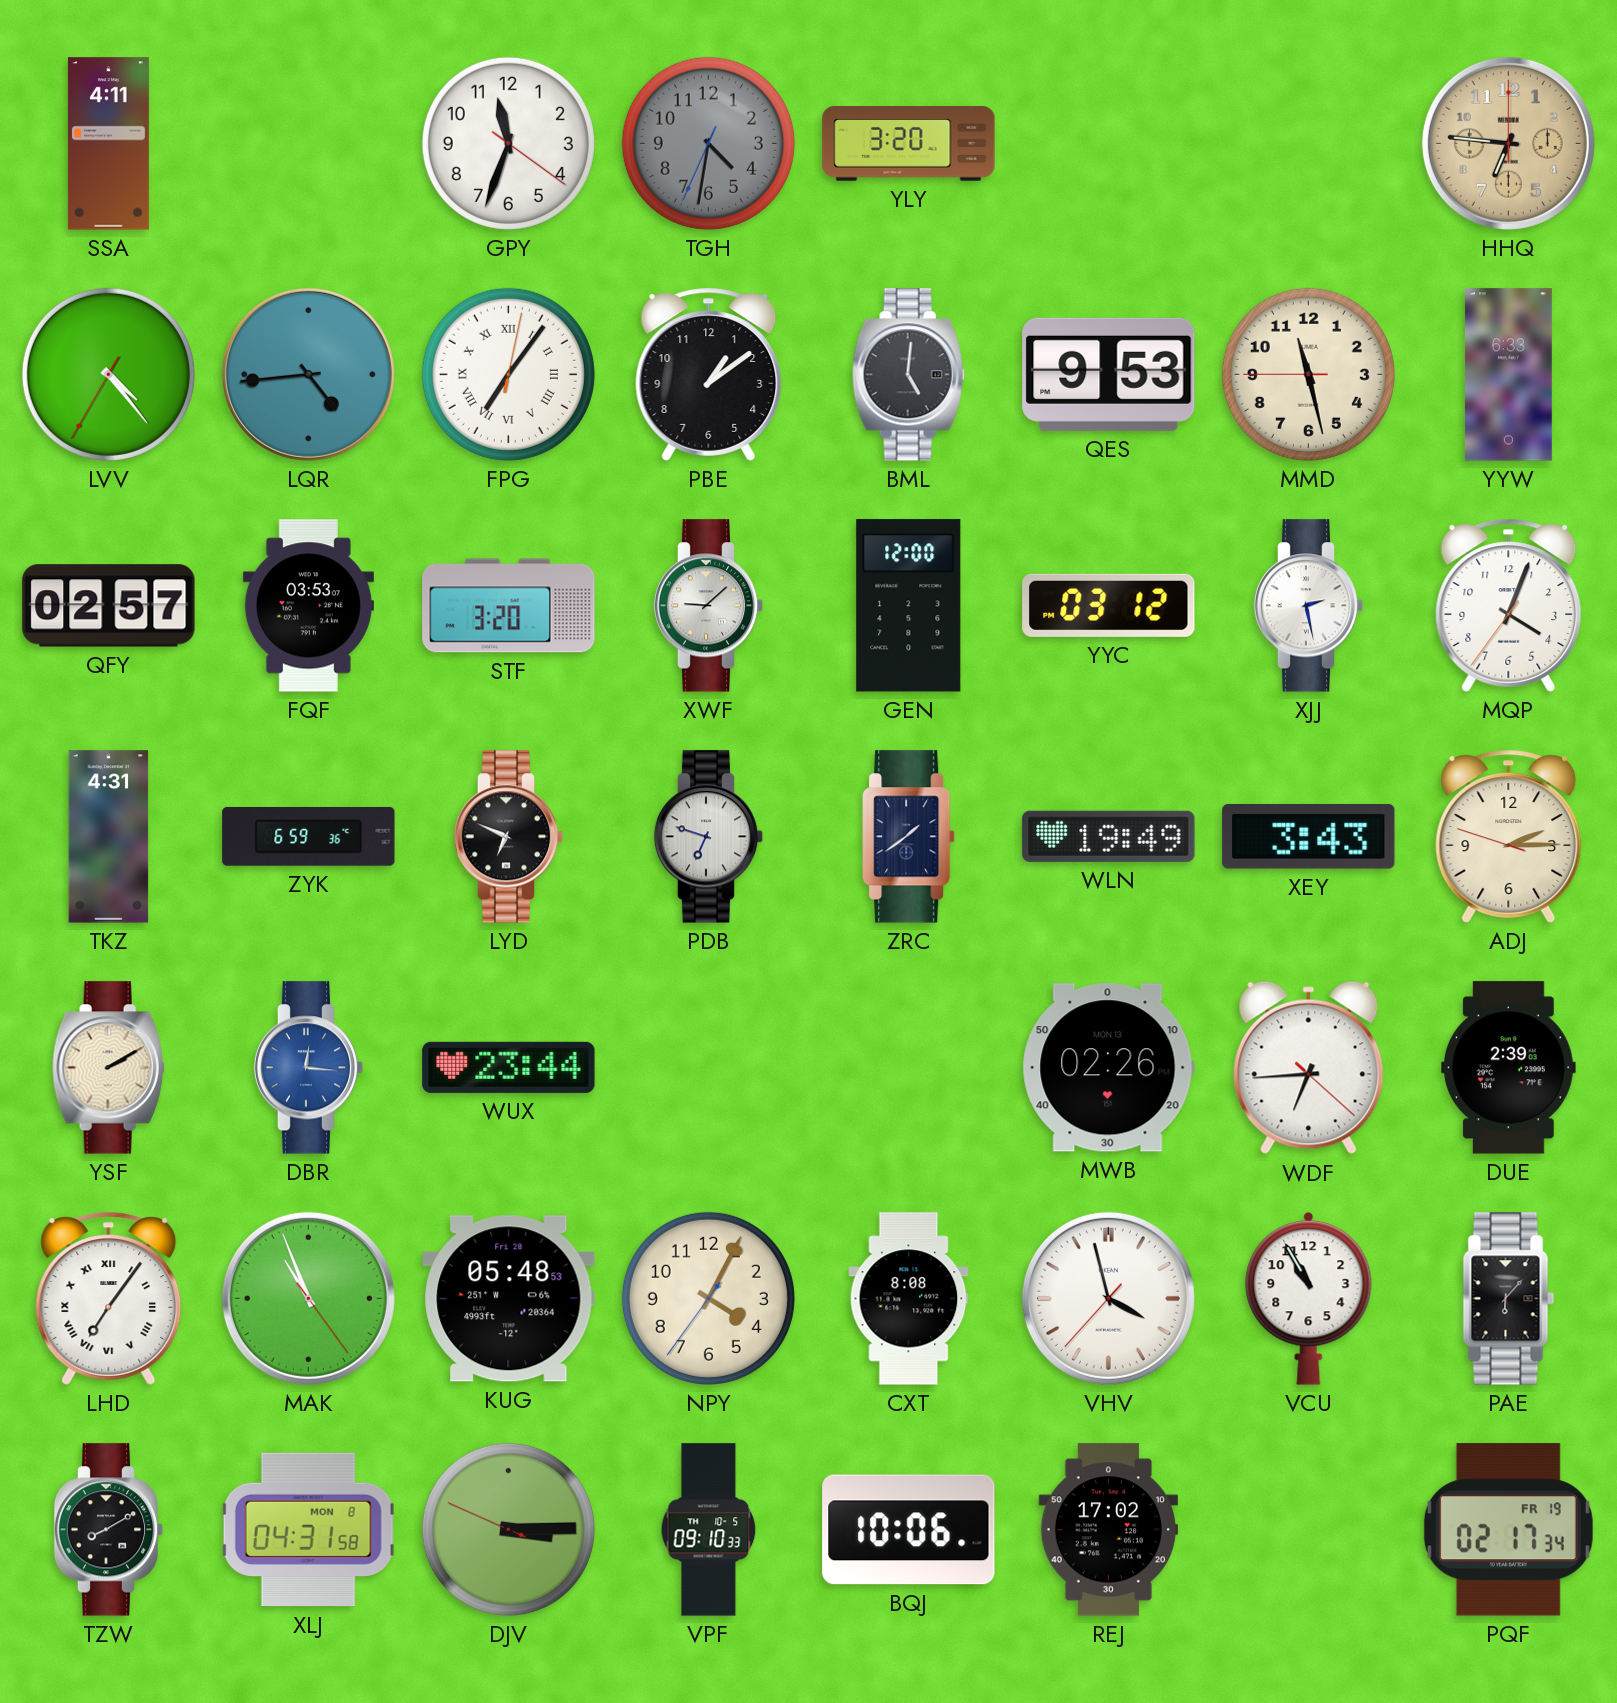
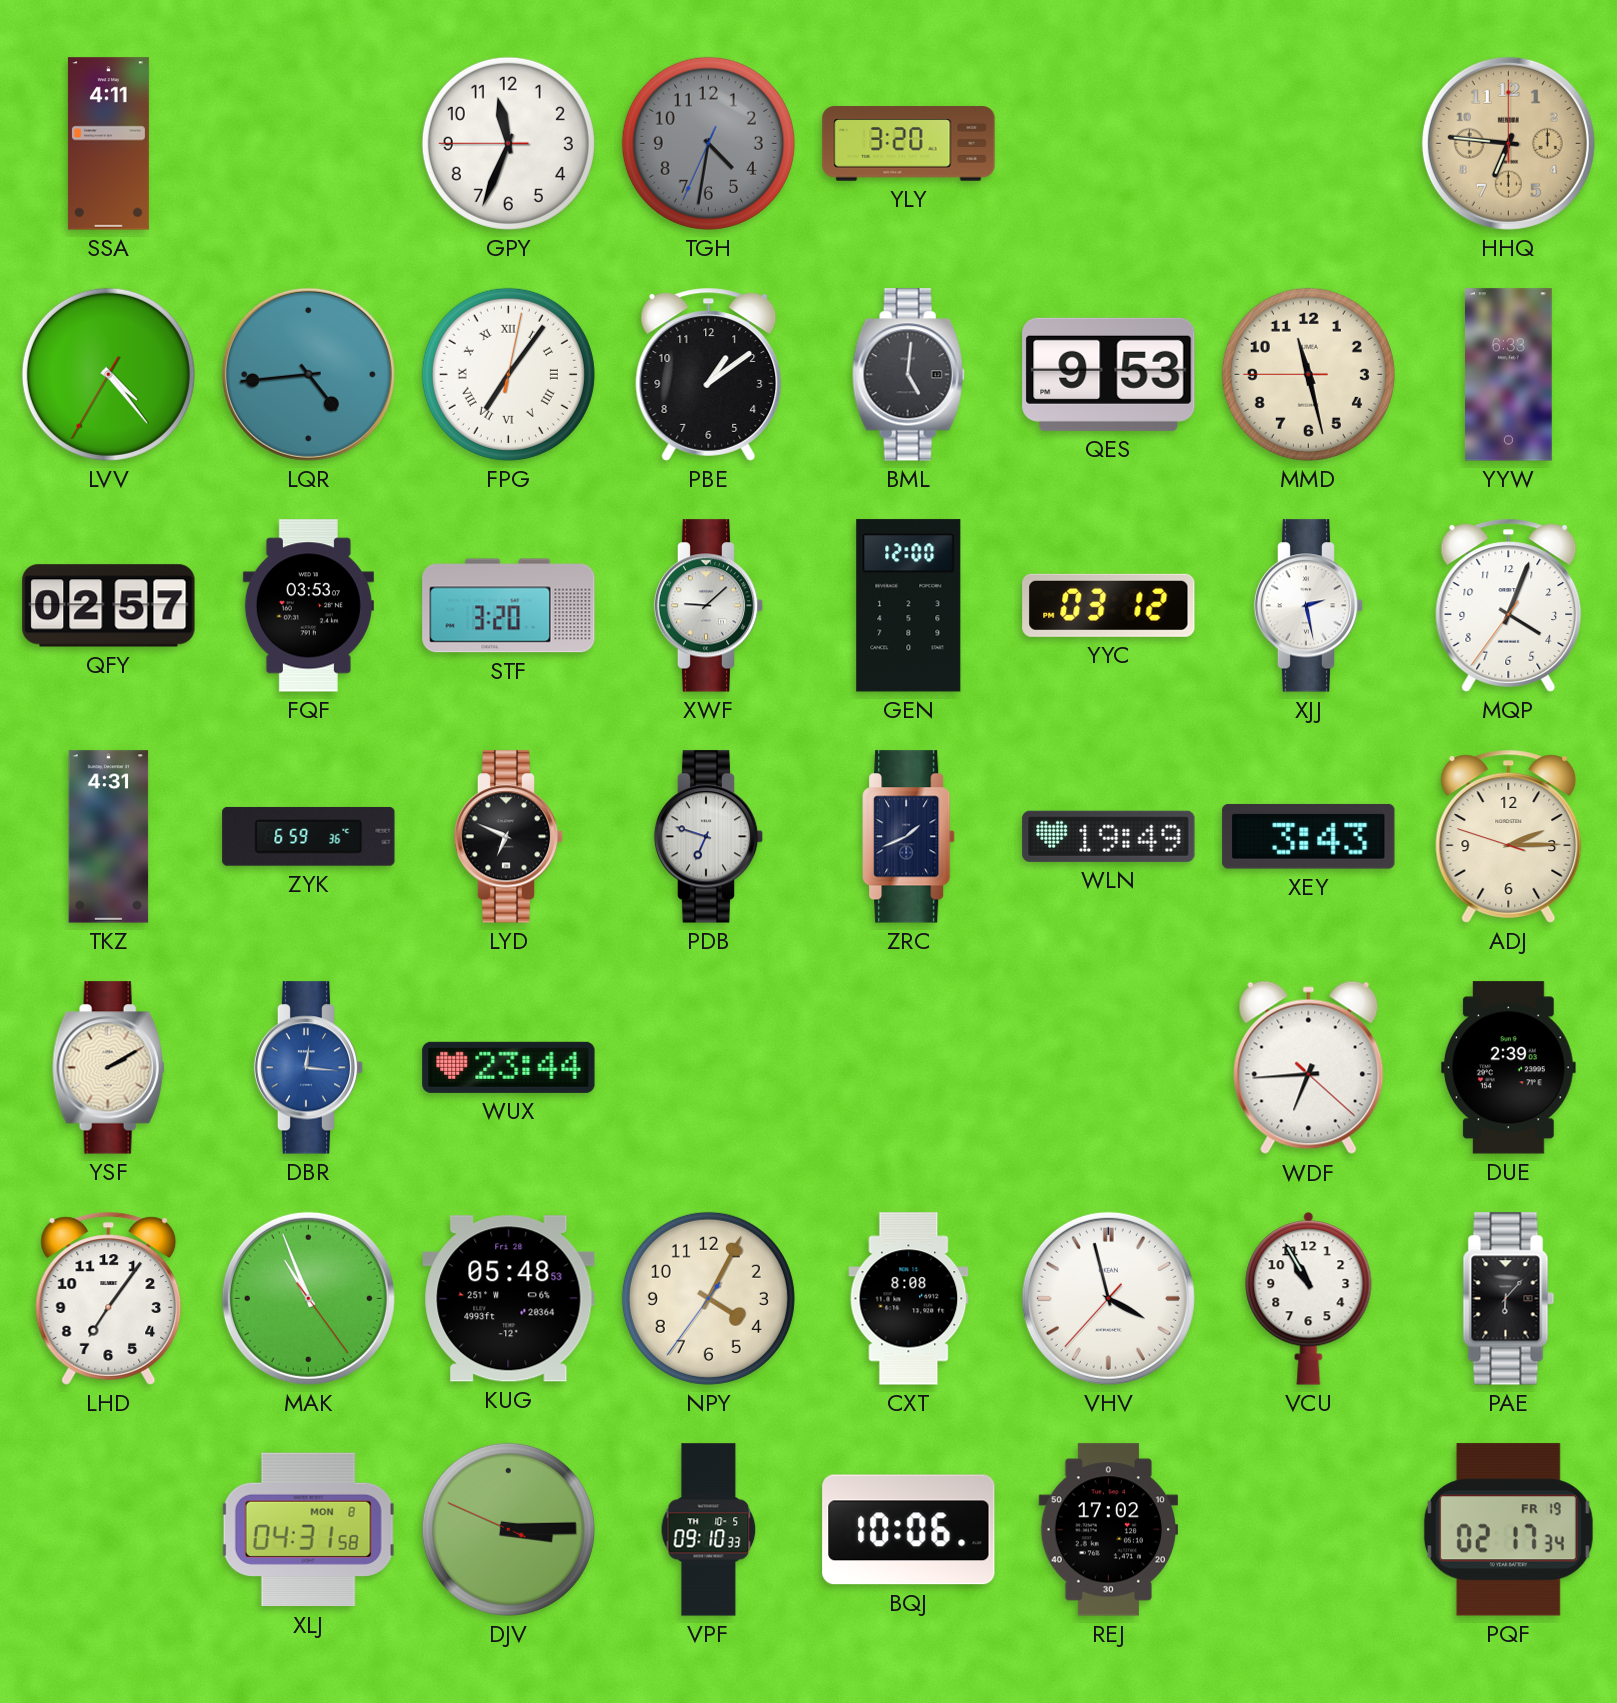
GPY: 11:33:21 -> 11:33:45
ZRC: 1:39 -> 1:41
MWB: 02:26 -> none
LHD numerals: Roman -> Arabic
TZW: 8:10 -> none
